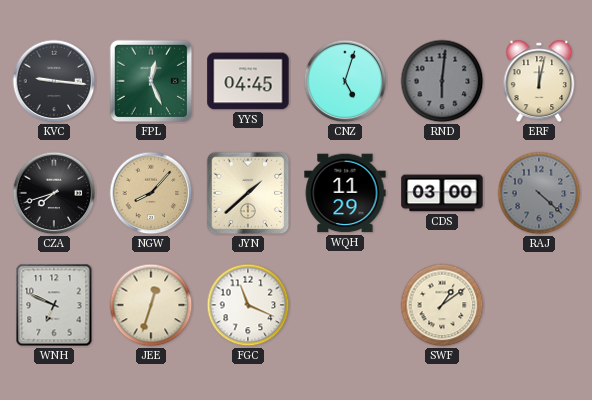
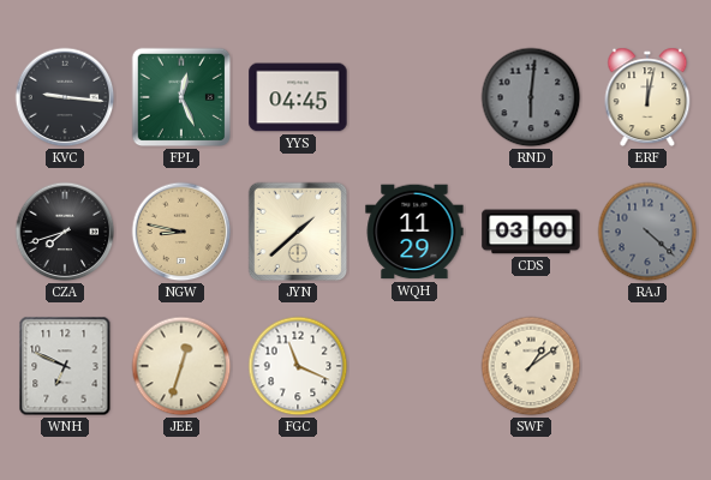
CNZ: 5:03 -> none
NGW: 8:07 -> 8:47
